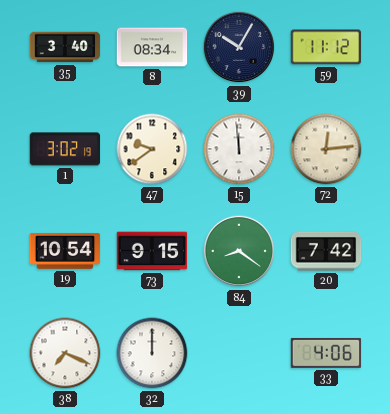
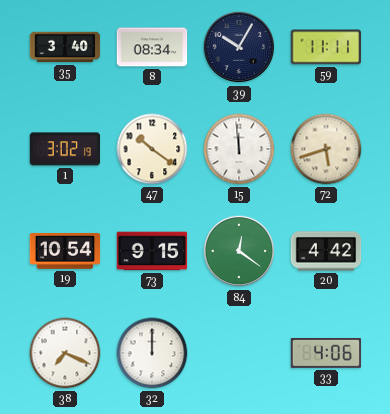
59: 11:12 -> 11:11
47: 9:39 -> 10:21
72: 12:14 -> 5:42
84: 8:21 -> 12:21
20: 7:42 -> 4:42
